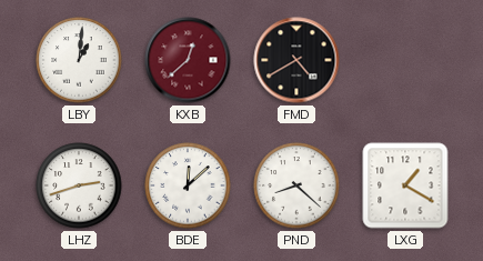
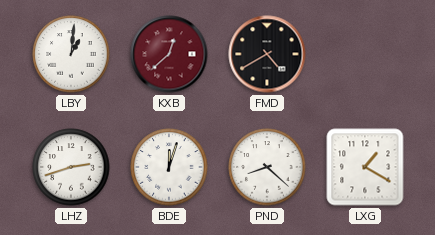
BDE: 12:08 -> 12:03
